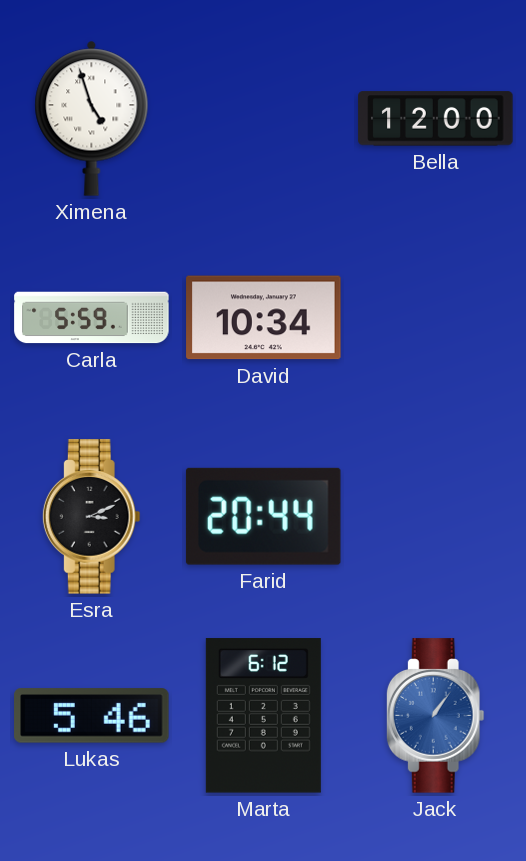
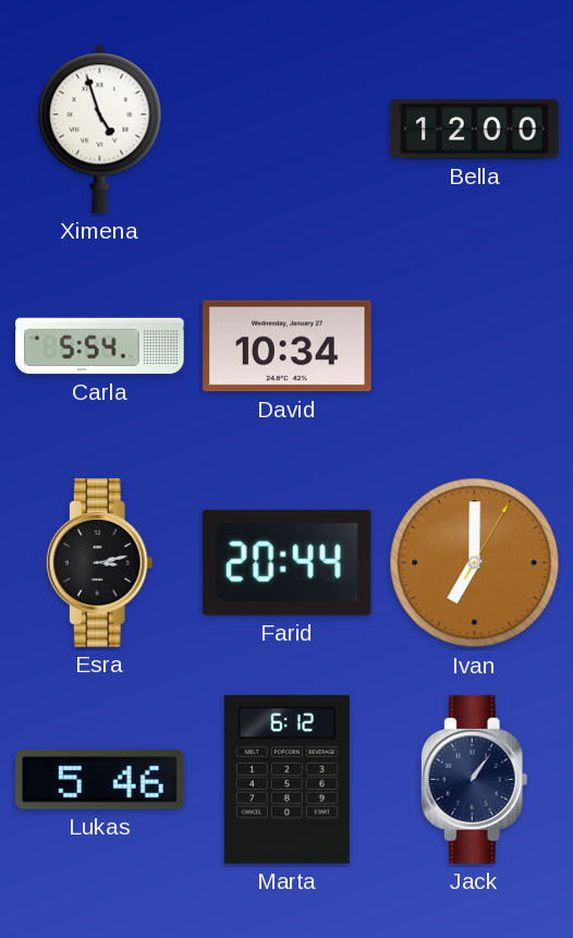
Carla: 5:59 -> 5:54
Esra: 3:11 -> 3:13
Ivan: none -> 7:00
Jack dial: blue -> navy
